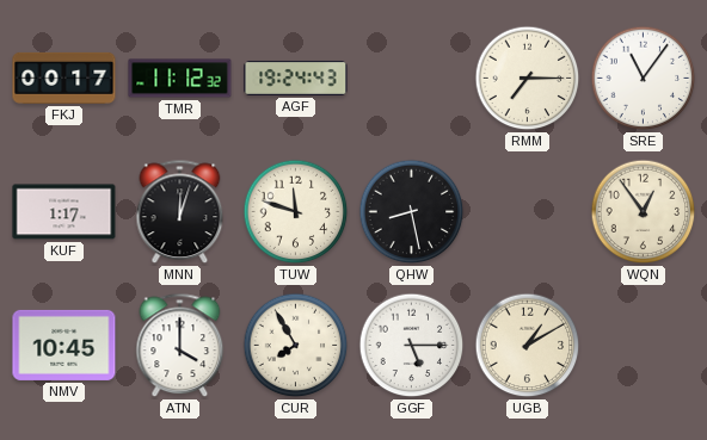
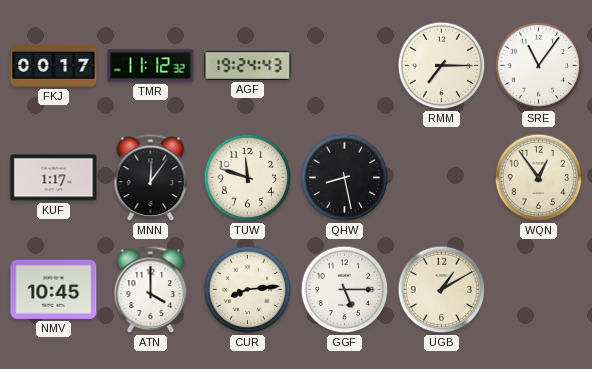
MNN: 12:03 -> 12:06
CUR: 7:55 -> 8:14
